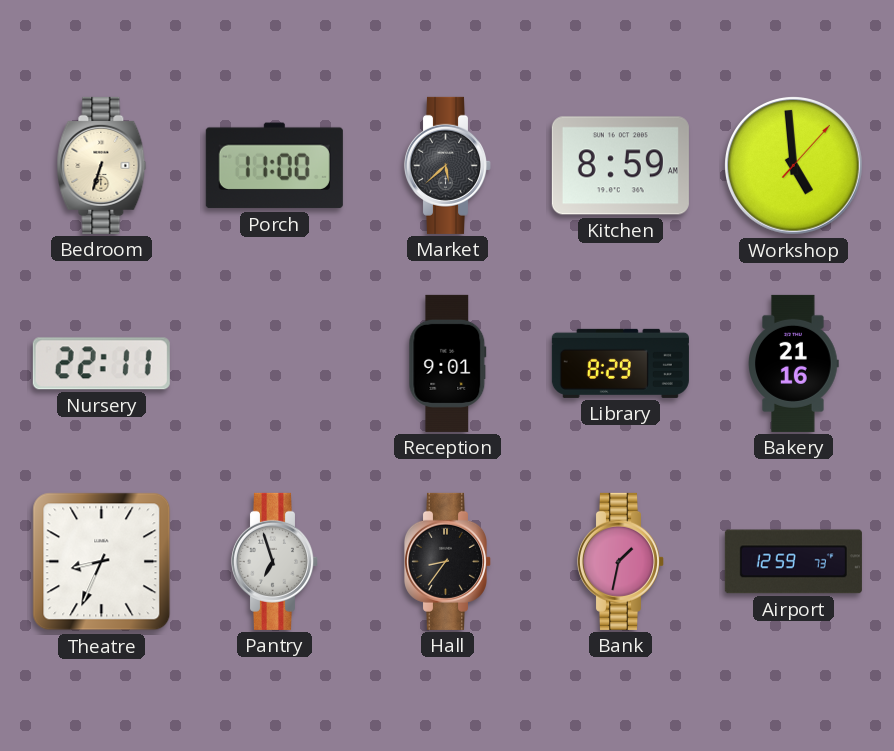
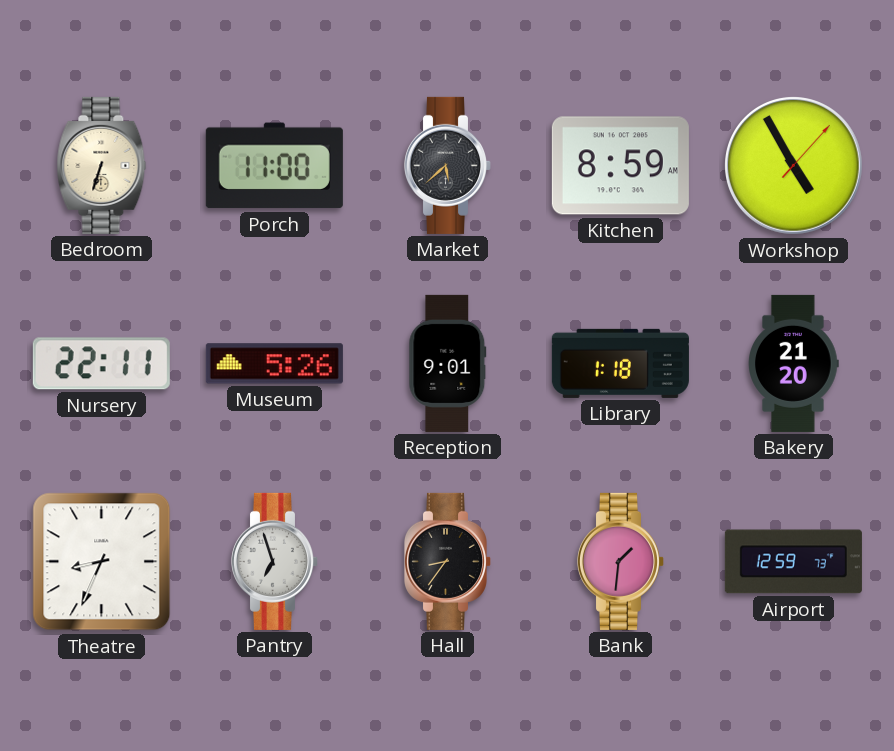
Workshop: 4:59 -> 4:55
Museum: none -> 5:26
Library: 8:29 -> 1:18
Bakery: 21:16 -> 21:20
Bank: 1:32 -> 1:31
